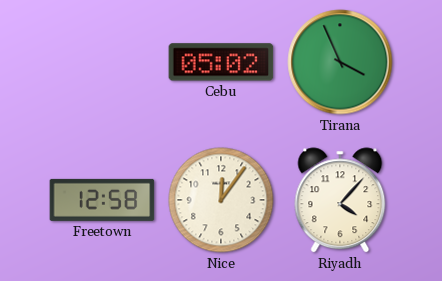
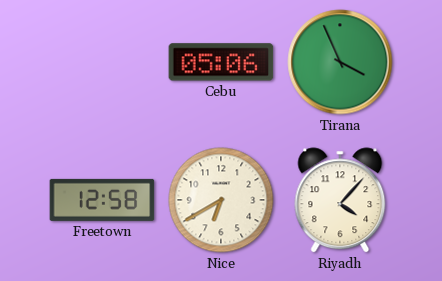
Cebu: 05:02 -> 05:06
Nice: 12:06 -> 6:40
